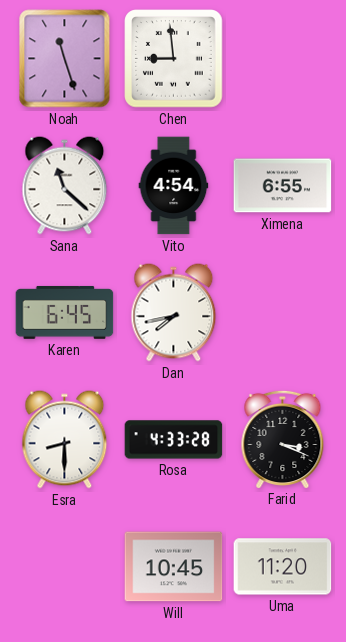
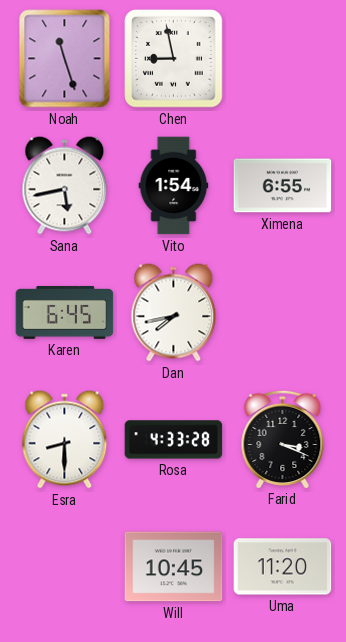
Chen: 8:59 -> 8:58
Sana: 11:22 -> 5:43
Vito: 4:54 -> 1:54
